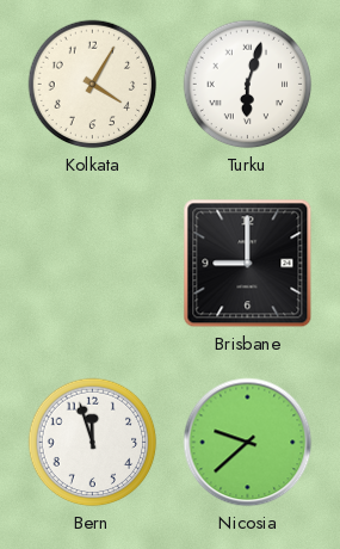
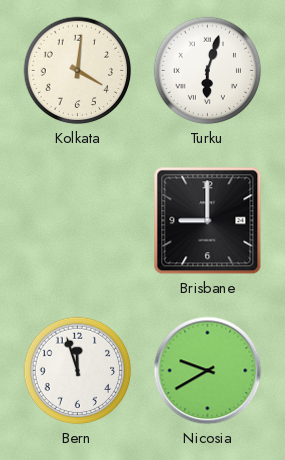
Kolkata: 4:05 -> 4:01
Nicosia: 9:38 -> 9:40
